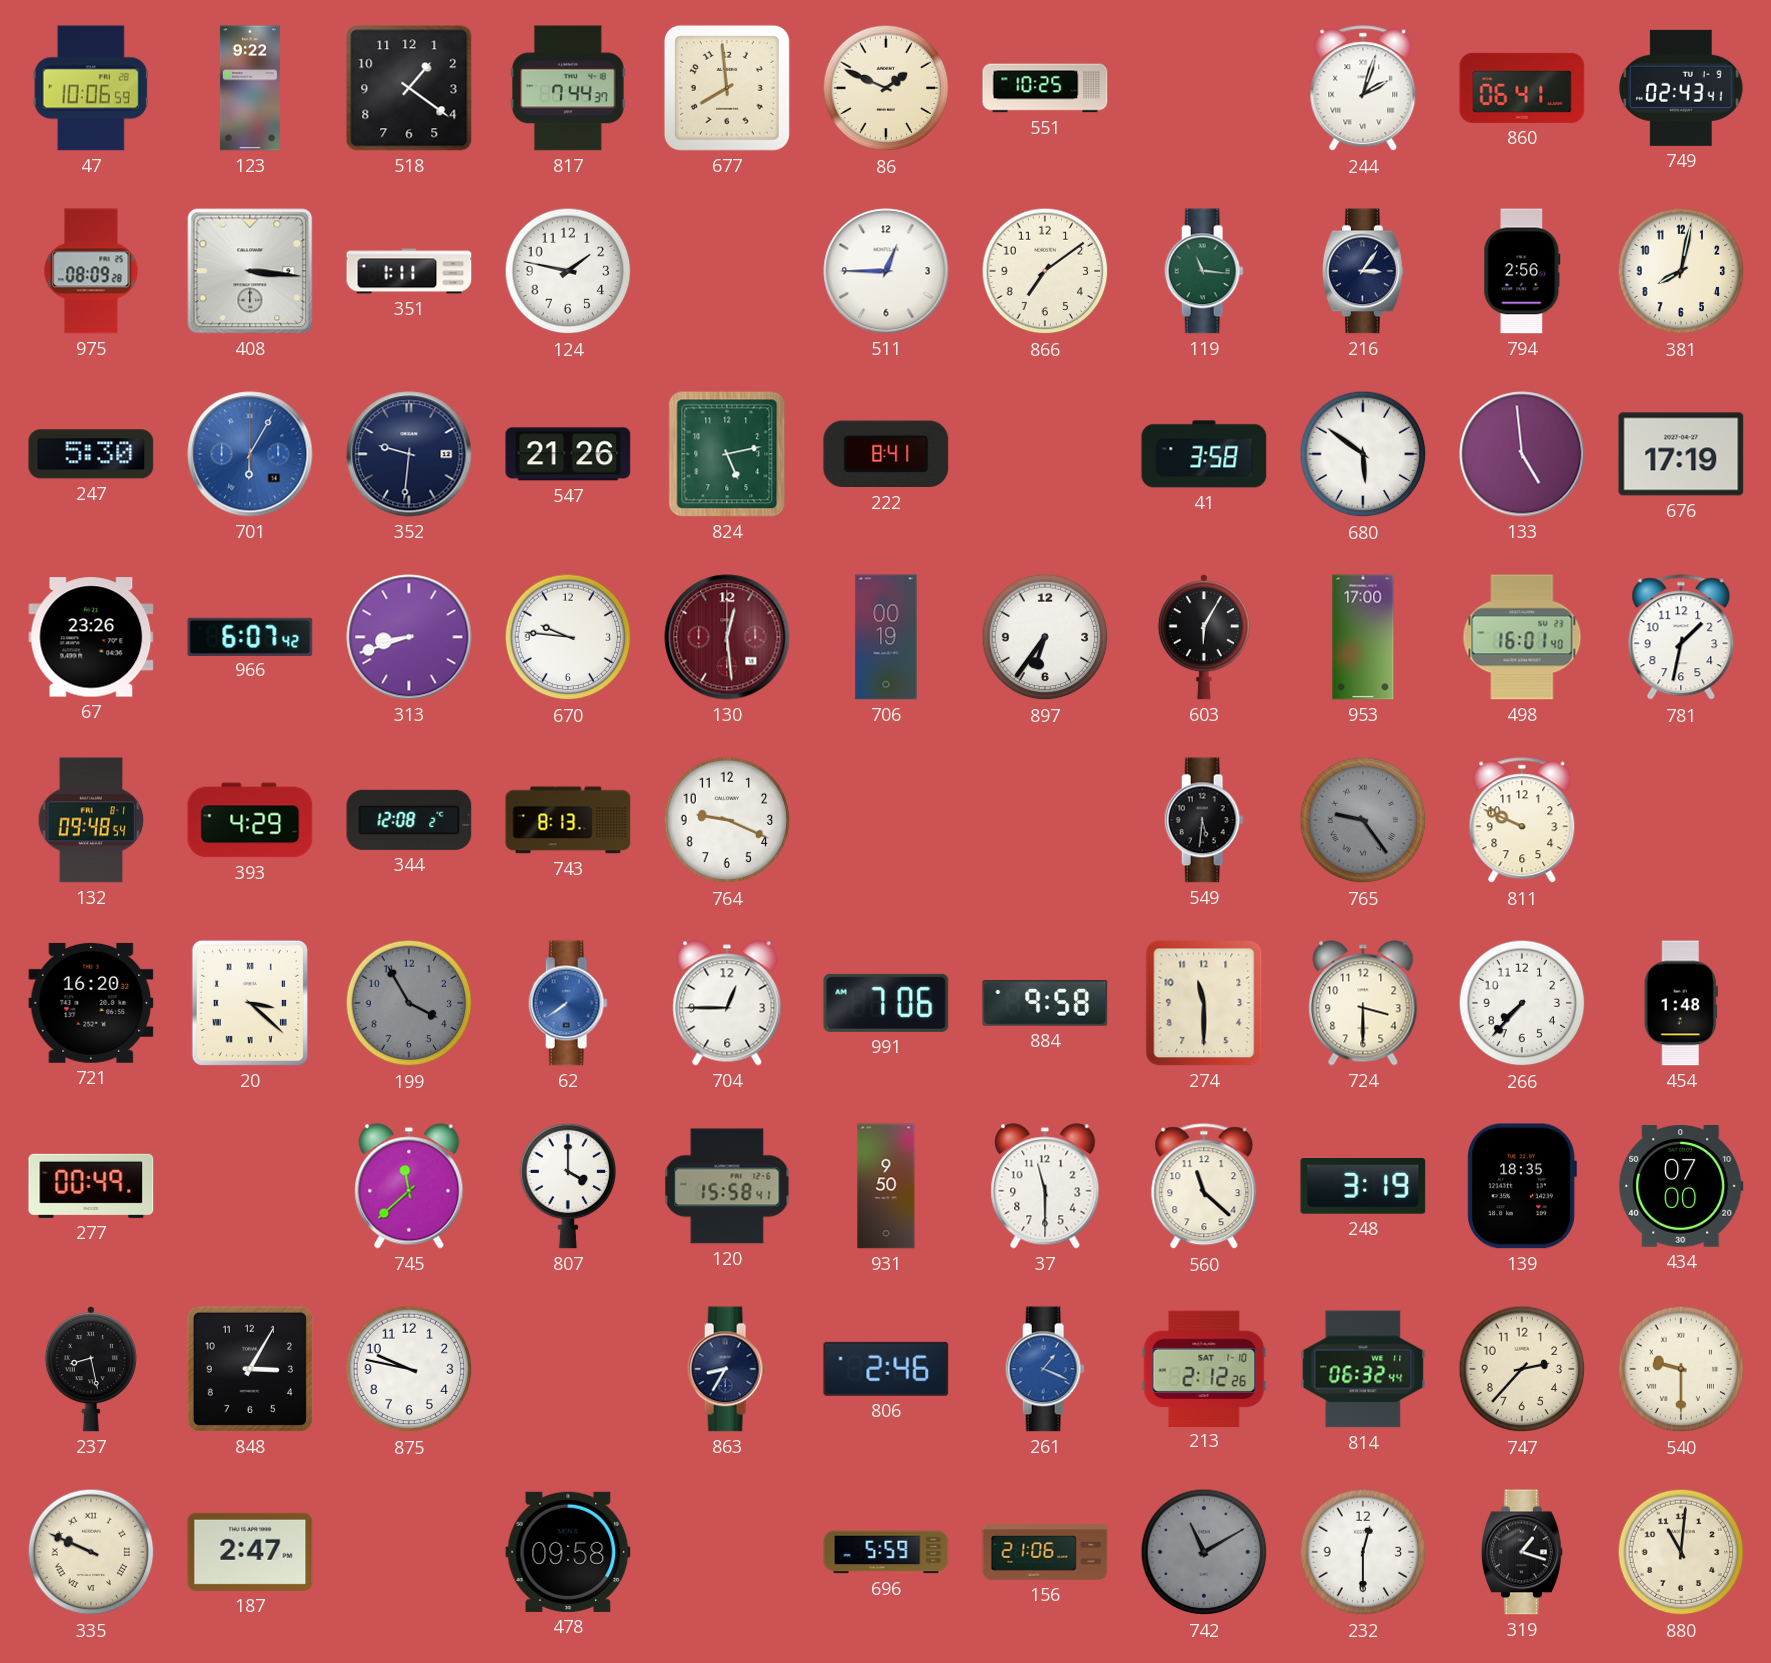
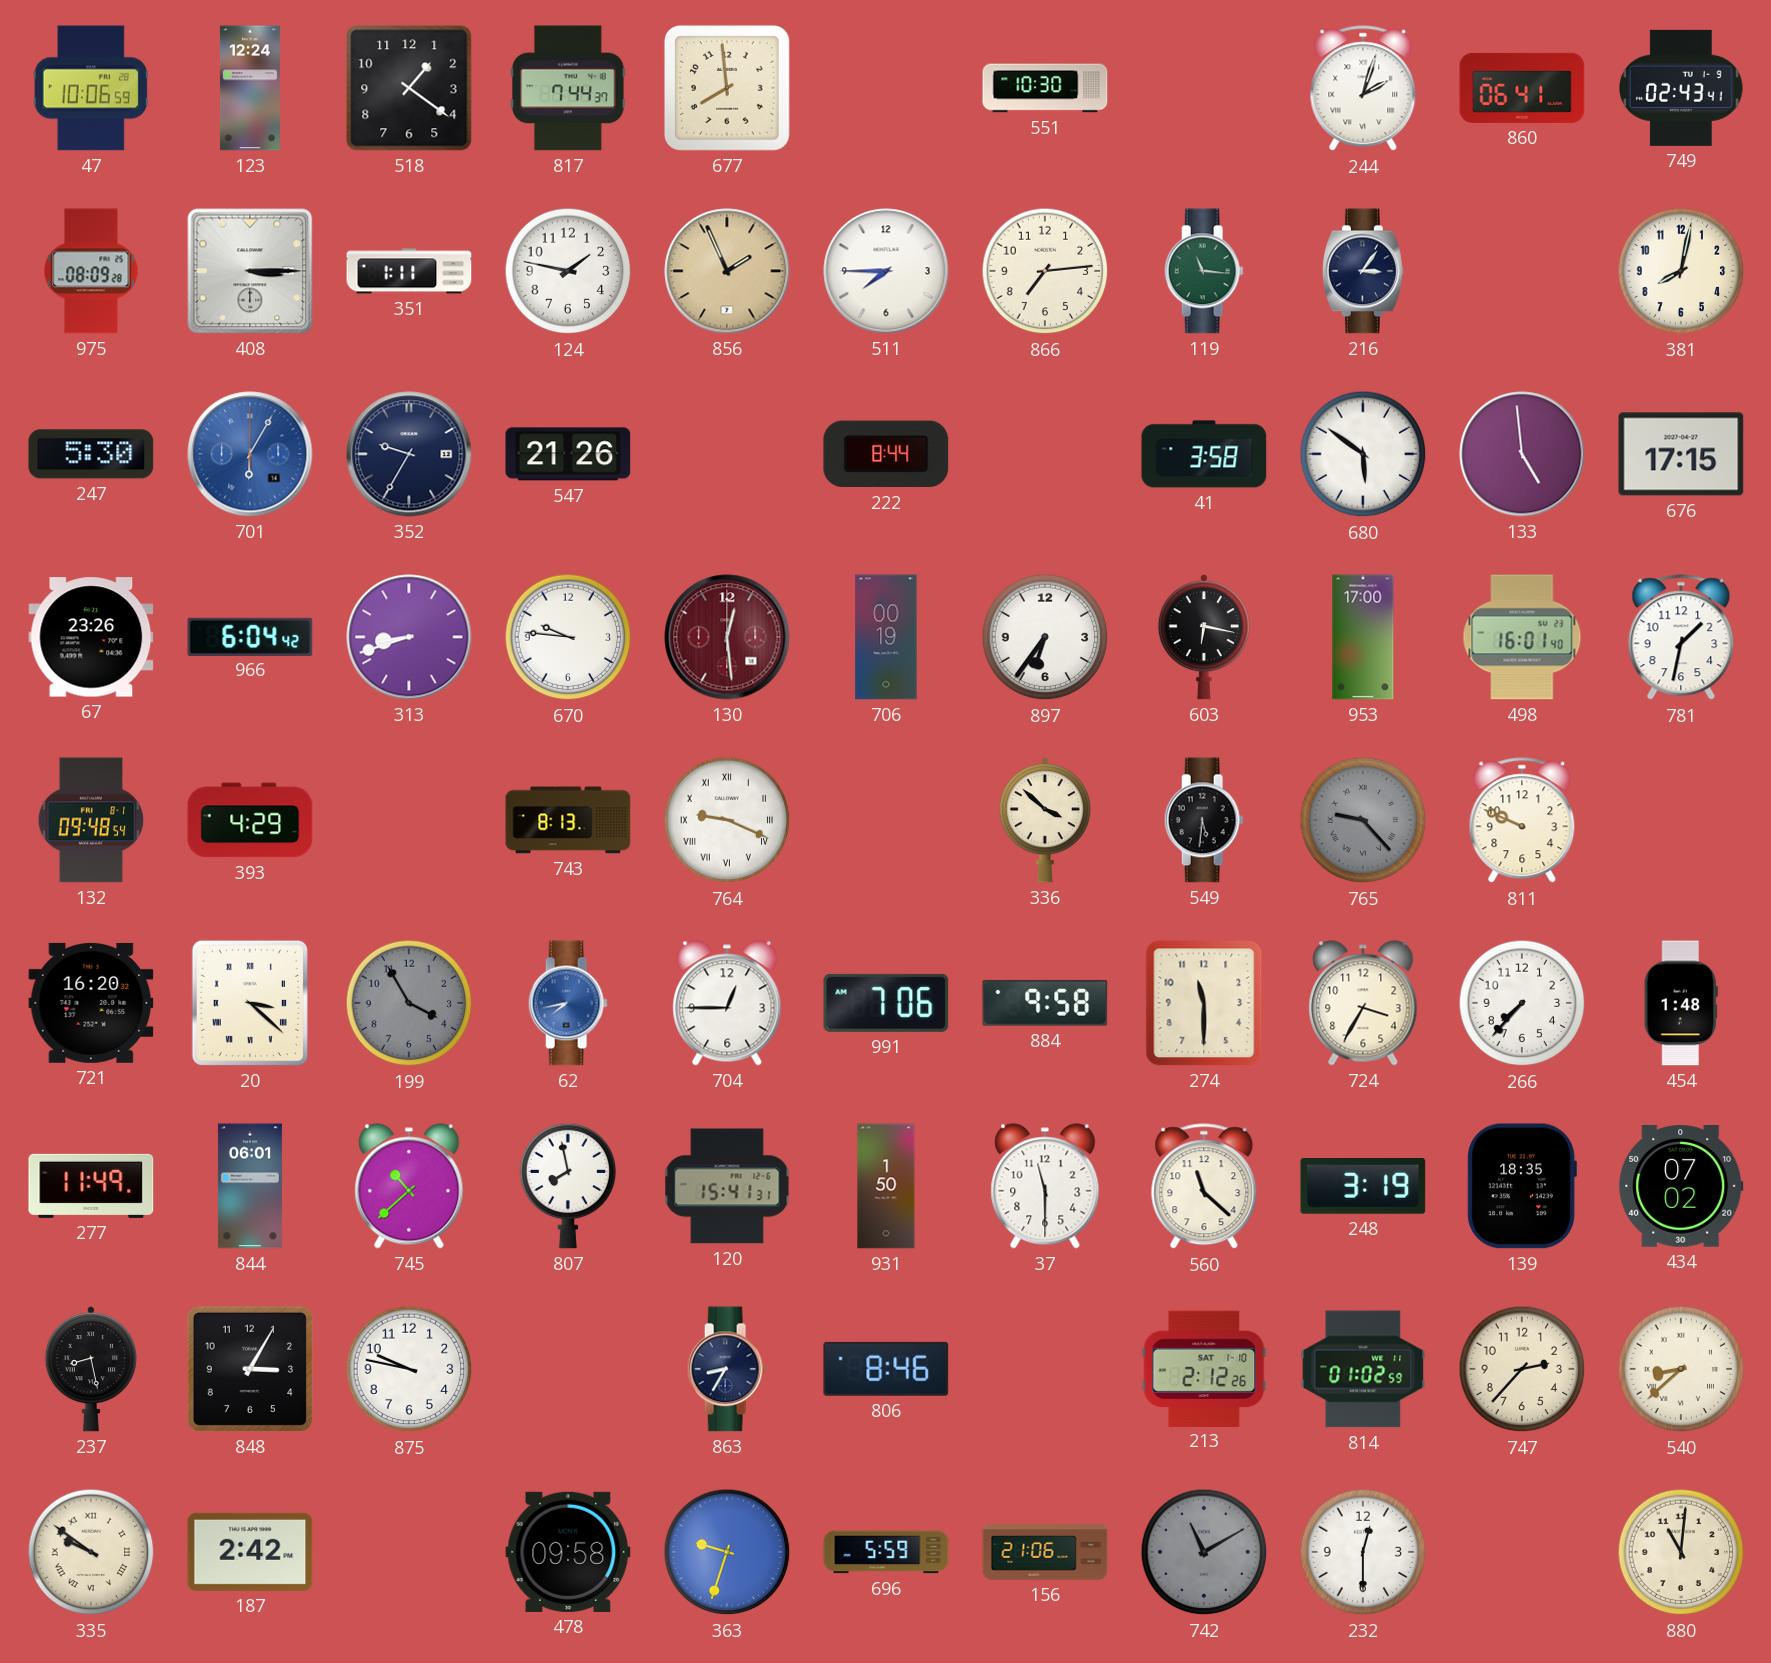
123: 9:22 -> 12:24
86: 1:49 -> none
551: 10:25 -> 10:30
408: 3:16 -> 3:15
856: none -> 1:56
511: 12:45 -> 7:45
866: 7:09 -> 7:14
794: 2:56 -> none
352: 9:31 -> 9:35
824: 5:13 -> none
222: 8:41 -> 8:44
676: 17:19 -> 17:15
966: 6:07 -> 6:04
603: 6:05 -> 6:17
344: 12:08 -> none
764 numerals: Arabic -> Roman
336: none -> 3:52
765: 9:24 -> 9:23
62: 7:39 -> 7:43
724: 3:30 -> 3:35
277: 00:49 -> 11:49
844: none -> 06:01
745: 11:38 -> 10:38
807: 4:00 -> 7:58
120: 15:58 -> 15:41
931: 9:50 -> 1:50
434: 07:00 -> 07:02
806: 2:46 -> 8:46
261: 1:19 -> none
814: 06:32 -> 01:02
540: 9:30 -> 8:38
335: 9:49 -> 9:51
187: 2:47 -> 2:42
363: none -> 9:33
319: 1:18 -> none
